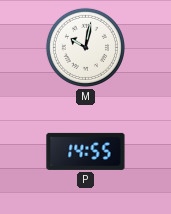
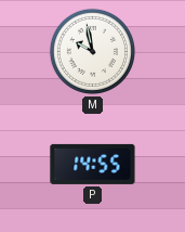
M: 10:02 -> 9:58
